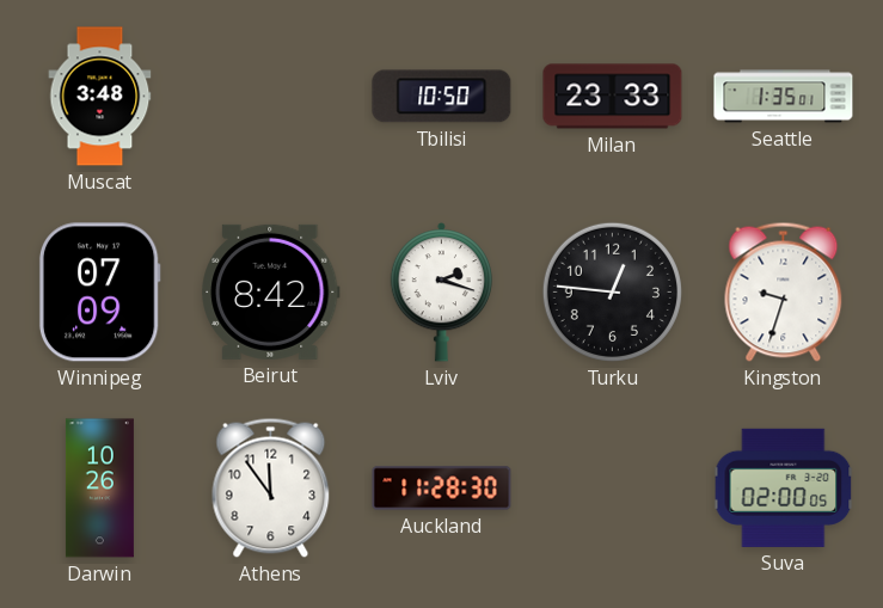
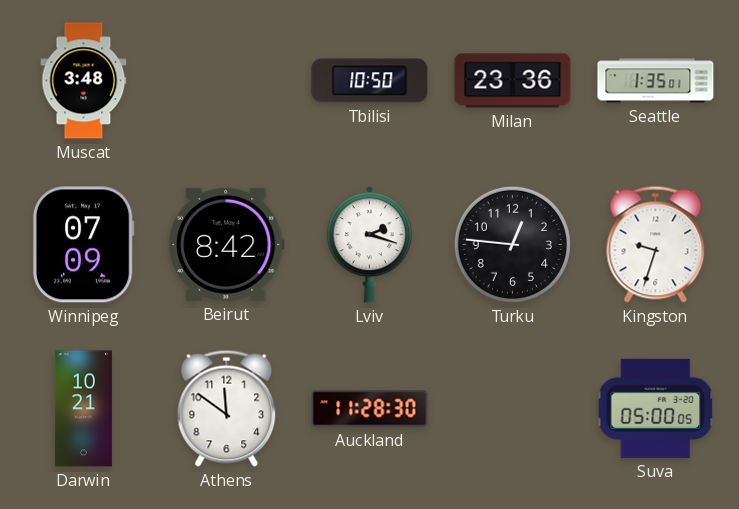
Milan: 23:33 -> 23:36
Darwin: 10:26 -> 10:21
Athens: 11:54 -> 11:51
Suva: 02:00 -> 05:00
